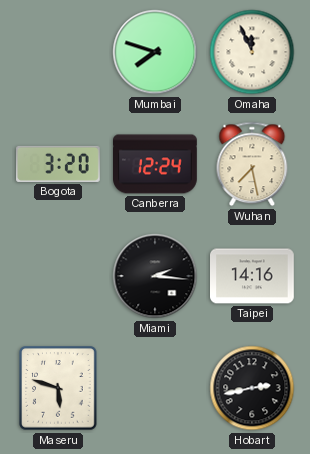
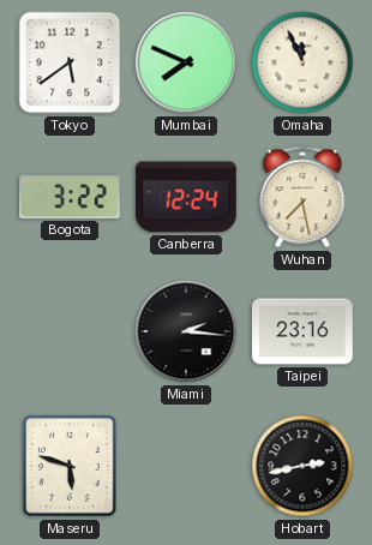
Tokyo: none -> 5:39
Mumbai: 7:48 -> 7:49
Bogota: 3:20 -> 3:22
Taipei: 14:16 -> 23:16
